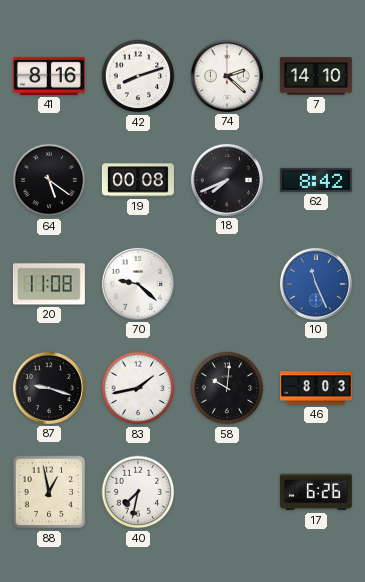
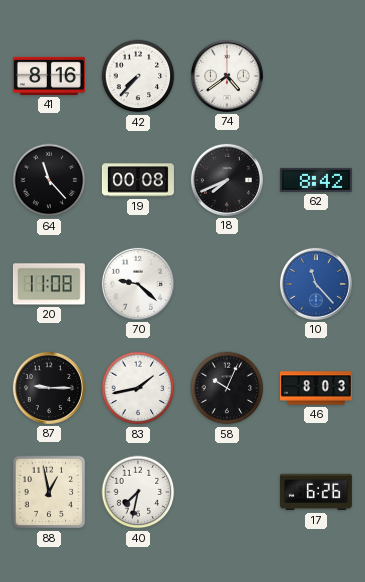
42: 8:12 -> 7:37
74: 2:22 -> 4:39
7: 14:10 -> none
64: 5:21 -> 11:23
10: 11:26 -> 11:23
87: 9:18 -> 9:15
58: 10:01 -> 10:04
